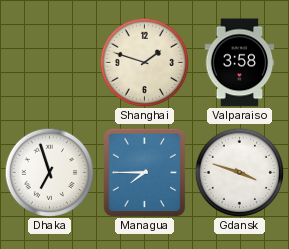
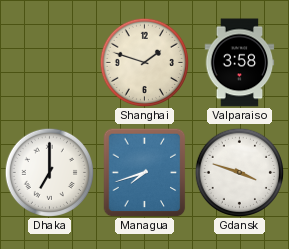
Dhaka: 6:57 -> 7:00
Managua: 7:45 -> 7:42
